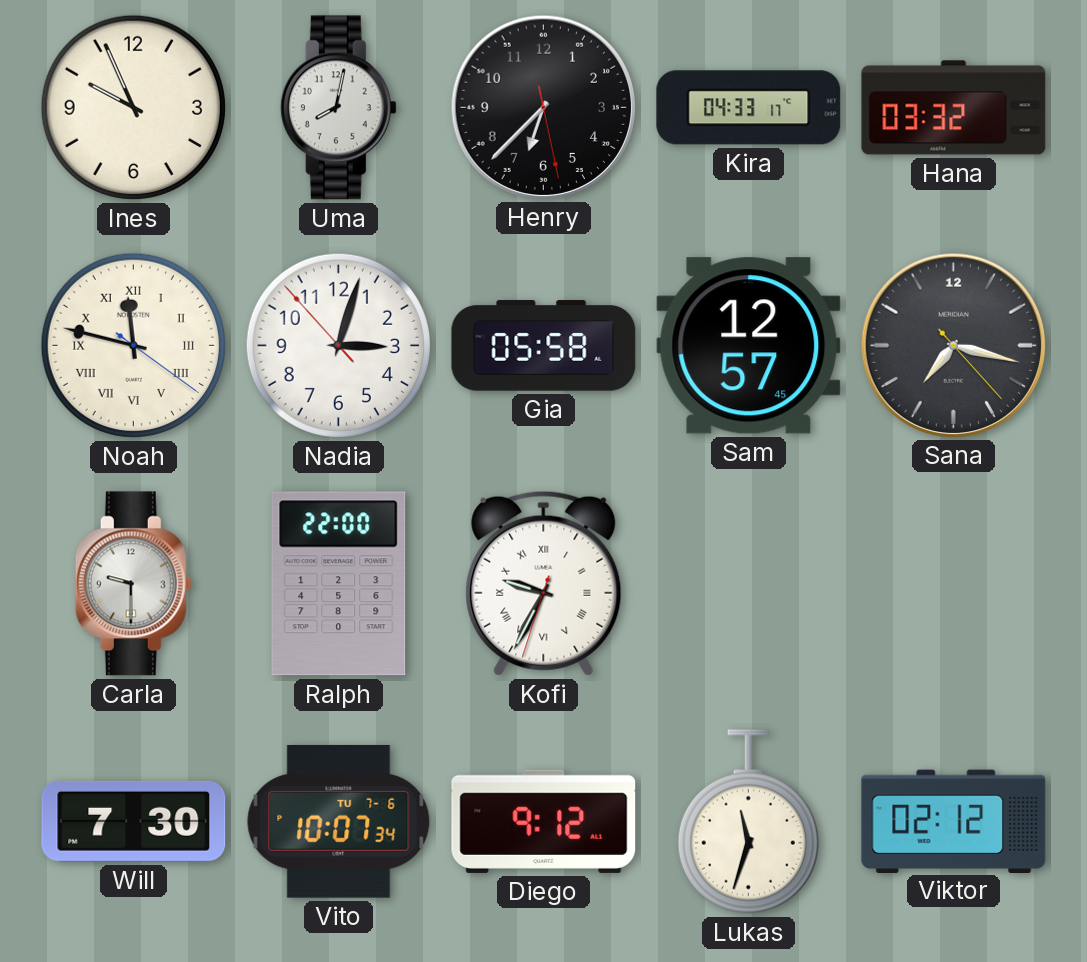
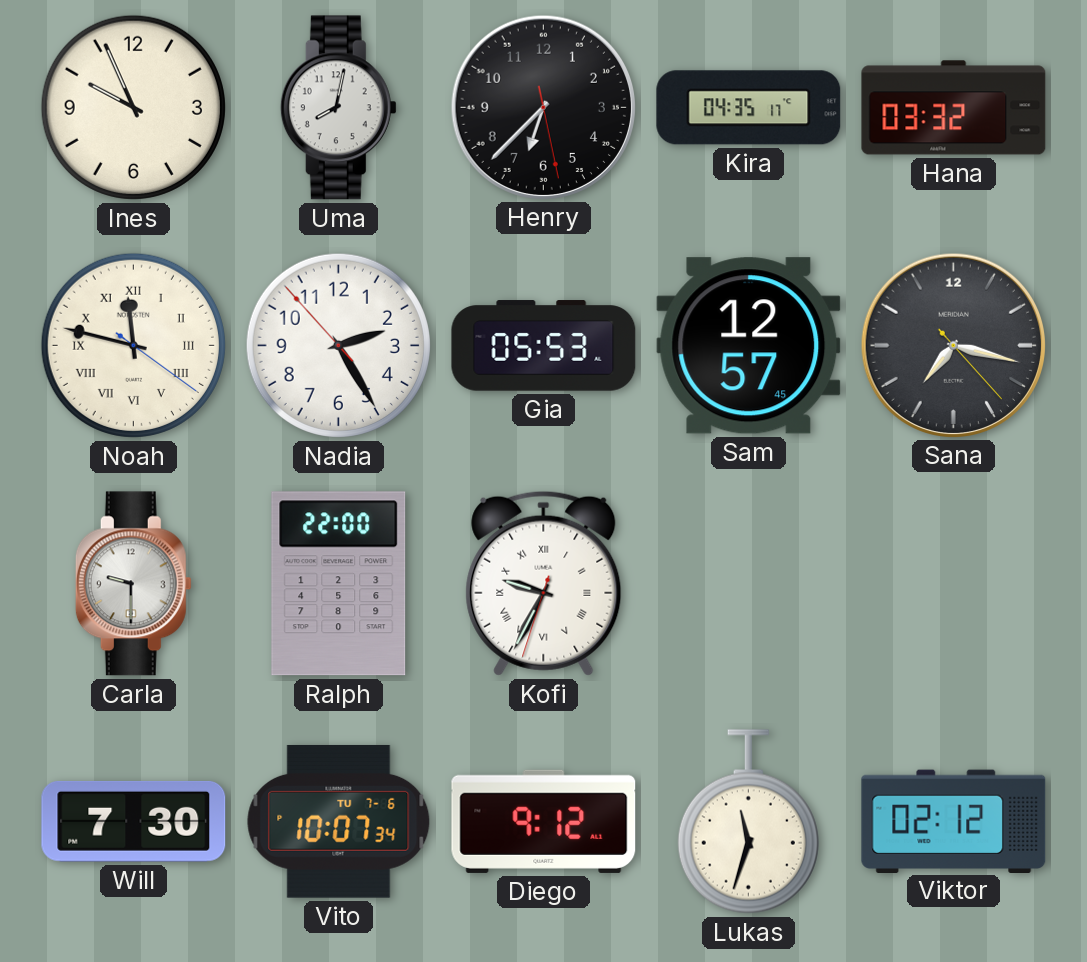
Kira: 04:33 -> 04:35
Nadia: 3:02 -> 2:24
Gia: 05:58 -> 05:53
